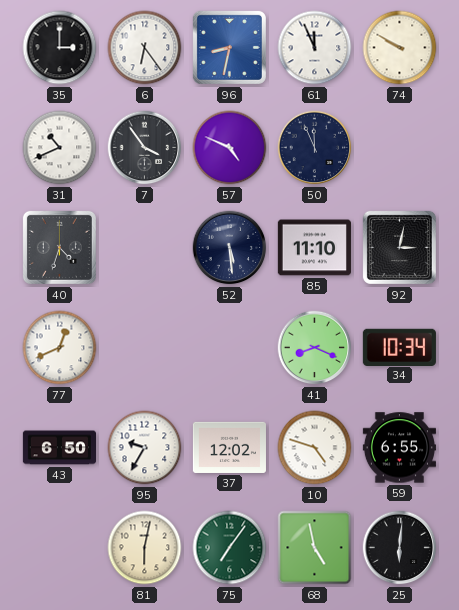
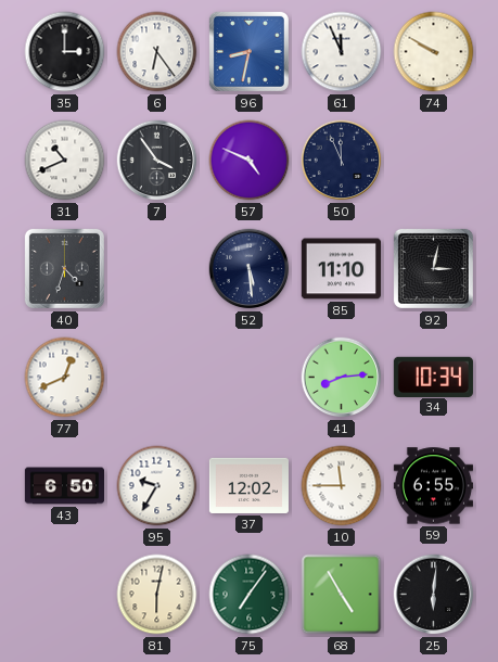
41: 8:19 -> 8:14
10: 4:48 -> 11:45
68: 4:58 -> 4:55
